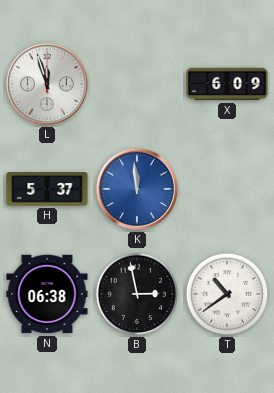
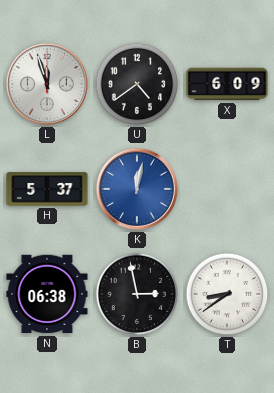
U: none -> 4:39
K: 11:59 -> 12:02
T: 10:39 -> 8:39
